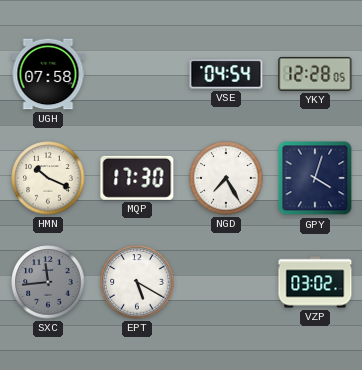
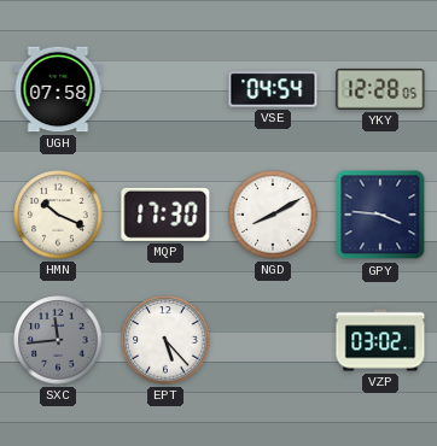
NGD: 7:25 -> 8:10
GPY: 4:03 -> 3:46
EPT: 5:20 -> 5:23
